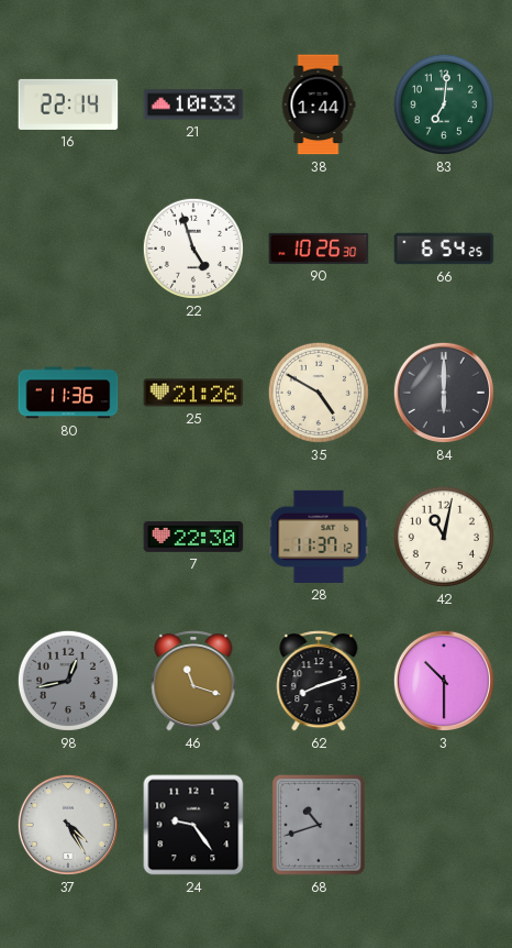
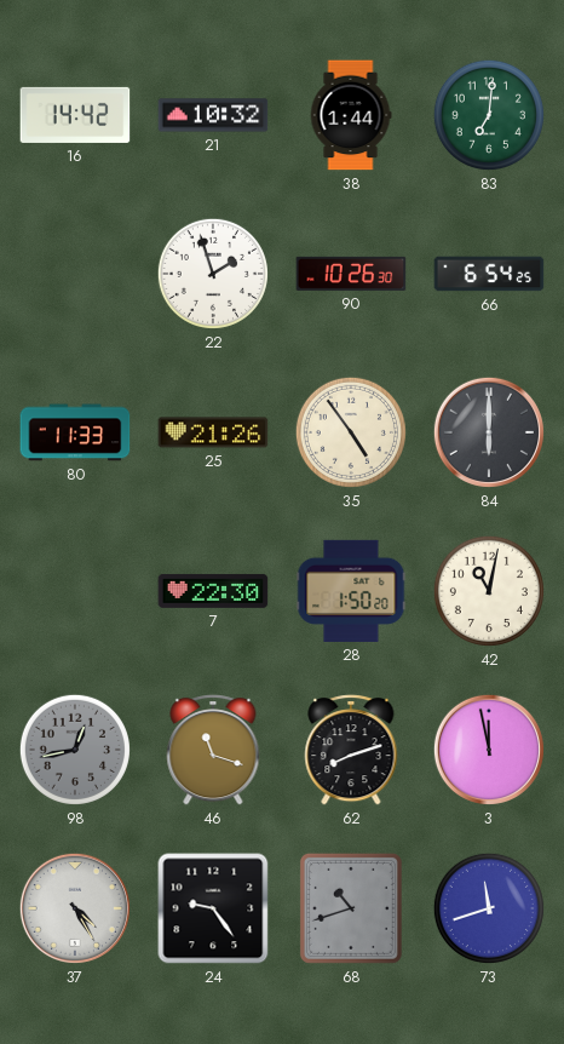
16: 22:14 -> 14:42
21: 10:33 -> 10:32
22: 4:57 -> 1:57
80: 11:36 -> 11:33
35: 4:50 -> 4:54
28: 11:37 -> 1:50
3: 10:30 -> 11:58
73: none -> 11:42
